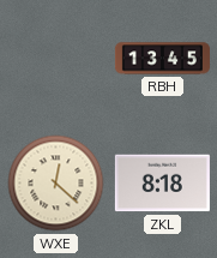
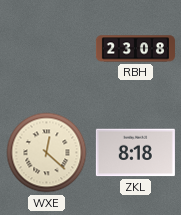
RBH: 13:45 -> 23:08
